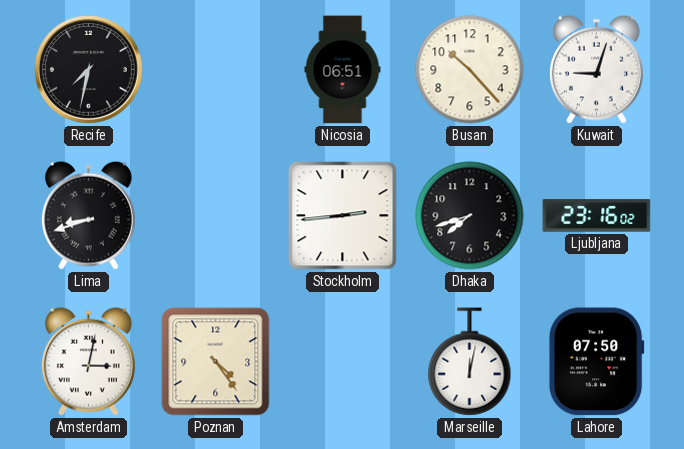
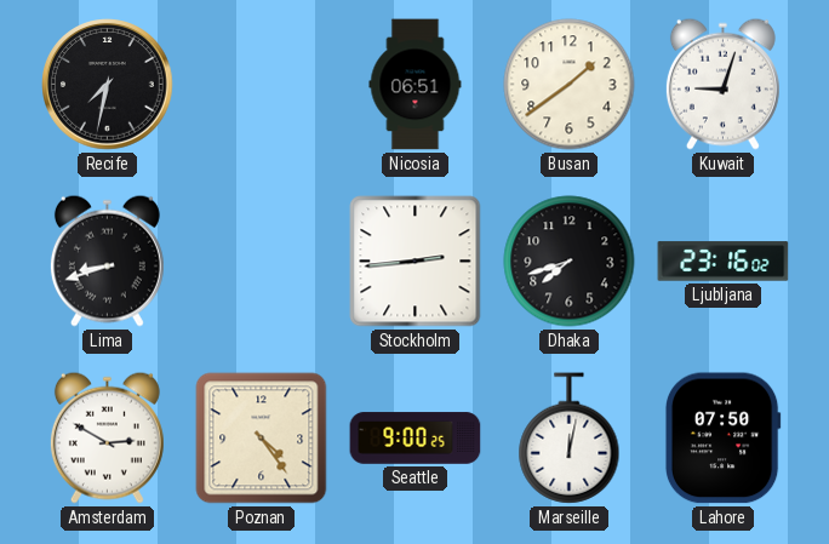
Busan: 10:23 -> 1:39
Amsterdam: 3:02 -> 2:50
Seattle: none -> 9:00
